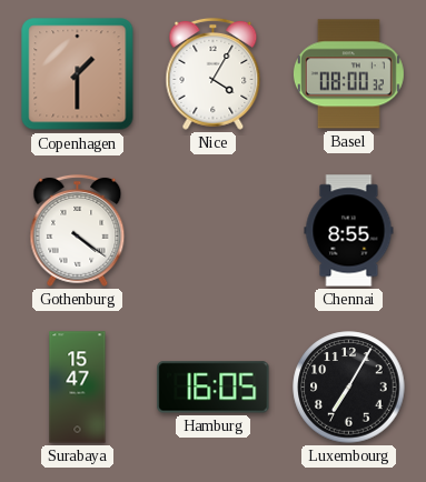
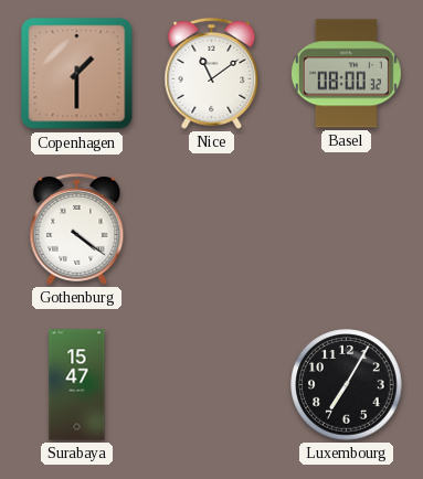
Nice: 4:05 -> 11:09
Chennai: 8:55 -> none
Hamburg: 16:05 -> none
